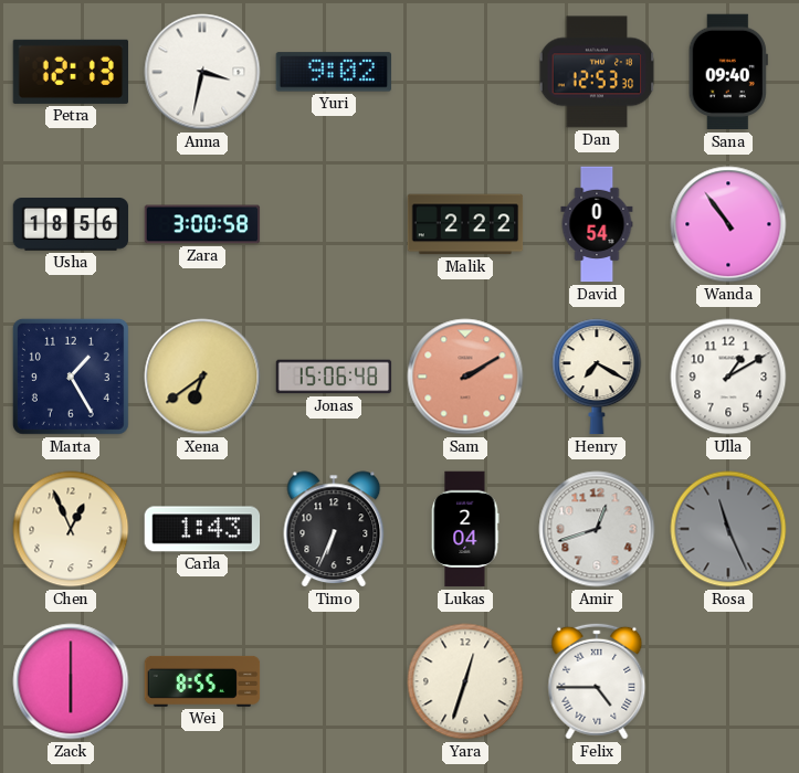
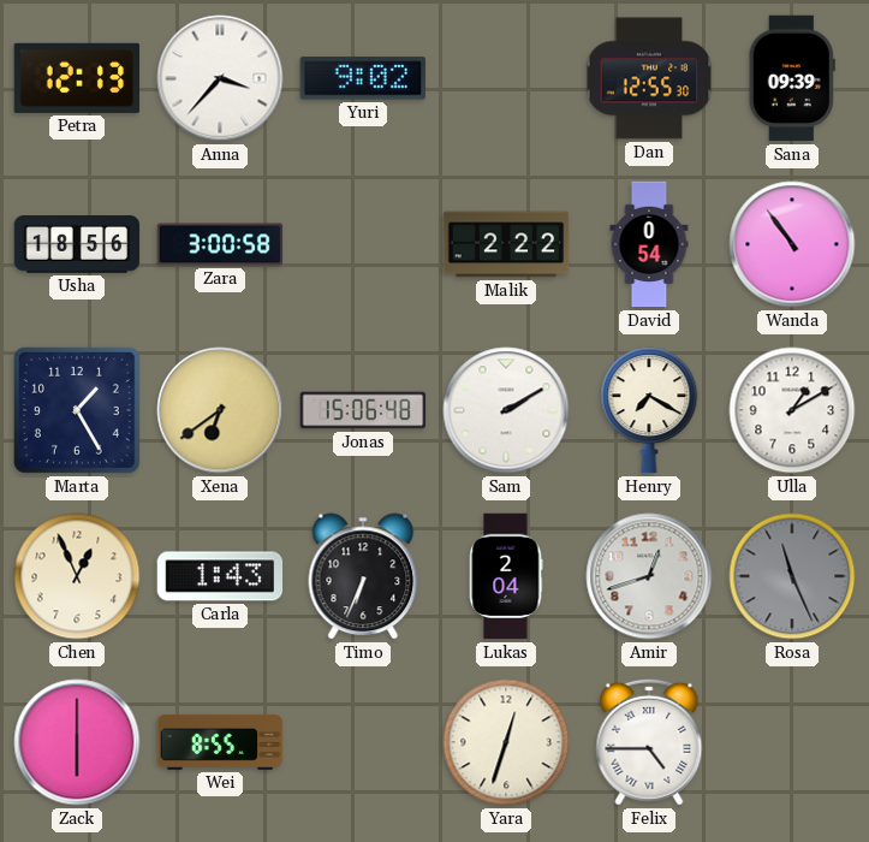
Anna: 3:32 -> 3:37
Dan: 12:53 -> 12:55
Sana: 09:40 -> 09:39
Sam dial: salmon -> white
